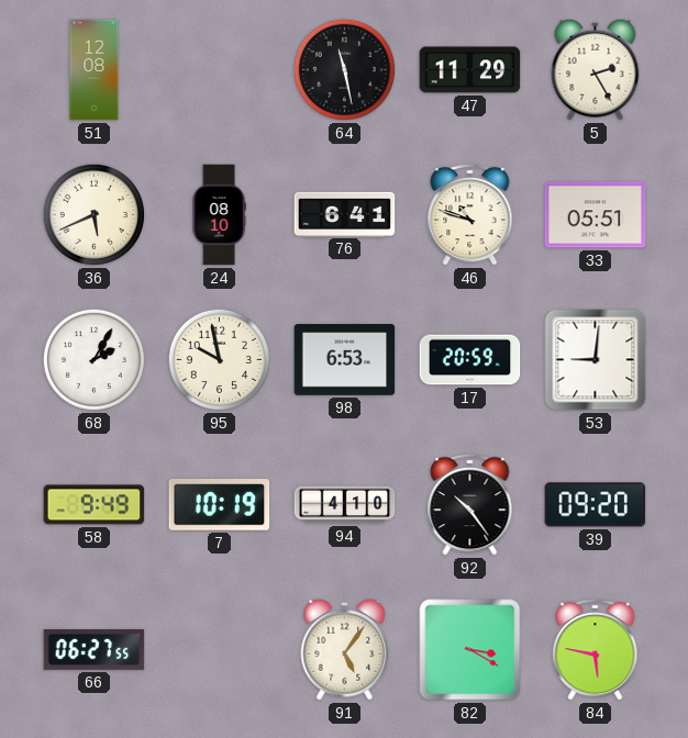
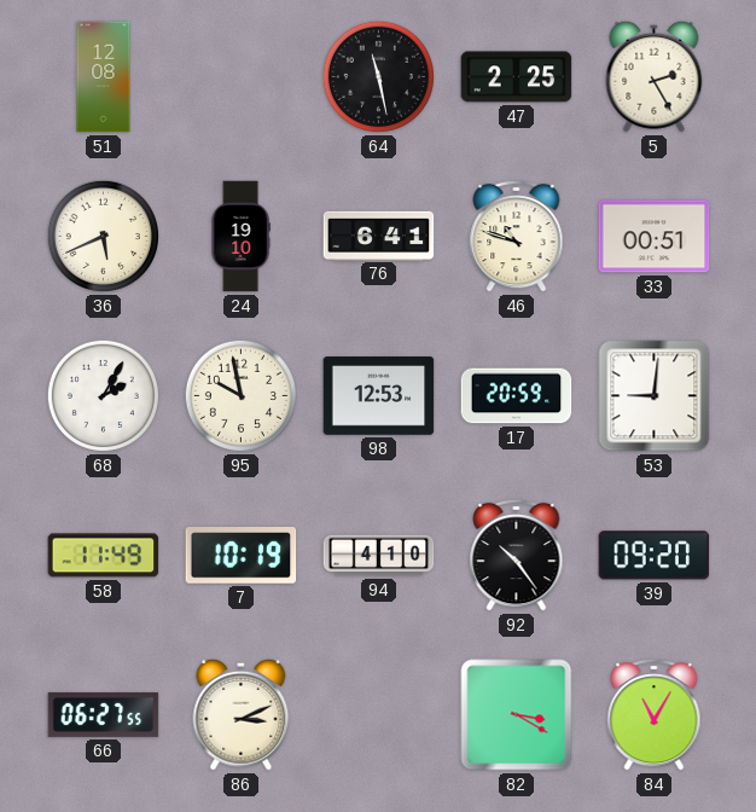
47: 11:29 -> 2:25
24: 08:10 -> 19:10
33: 05:51 -> 00:51
98: 6:53 -> 12:53
58: 9:49 -> 11:49
86: none -> 3:11
91: 5:06 -> none
84: 5:47 -> 11:05
